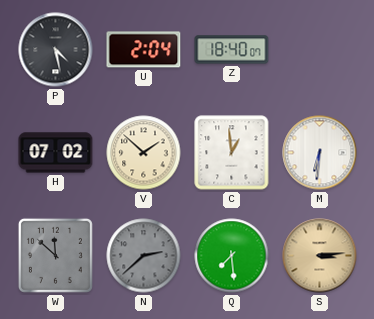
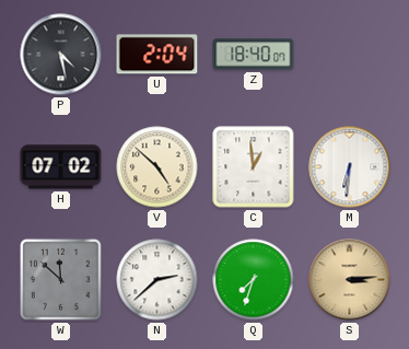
V: 1:52 -> 4:52
N dial: grey -> white
Q: 7:29 -> 7:33
